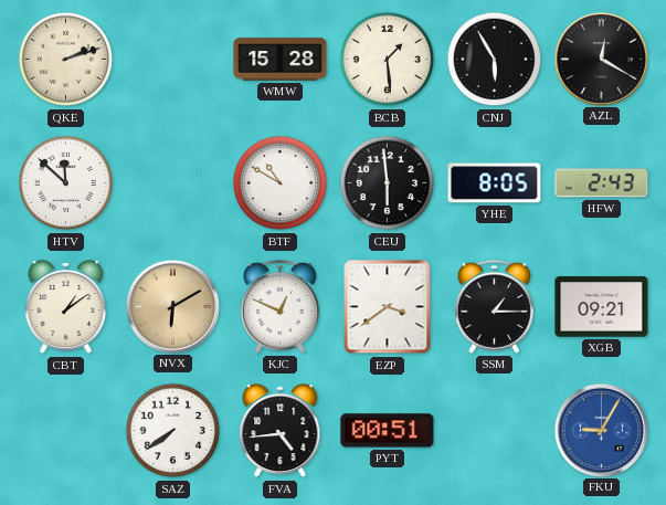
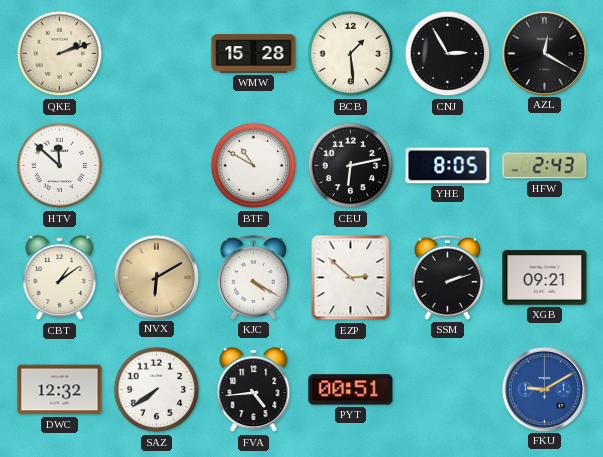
CNJ: 5:55 -> 2:55
CEU: 5:59 -> 6:13
KJC: 12:49 -> 4:20
EZP: 3:39 -> 2:52
SSM: 1:15 -> 2:12
DWC: none -> 12:32
FKU: 9:05 -> 9:10
